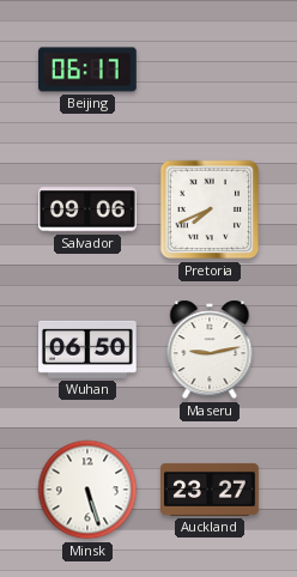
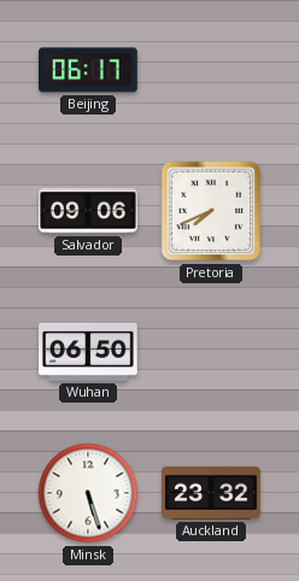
Maseru: 9:13 -> none
Auckland: 23:27 -> 23:32
